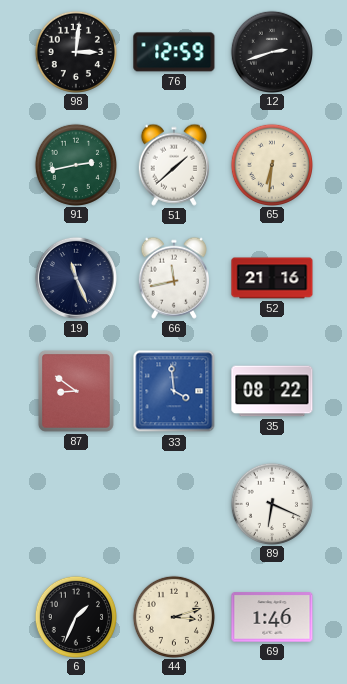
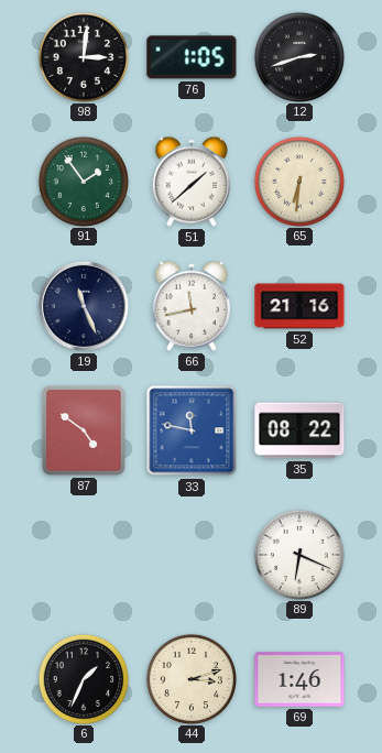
76: 12:59 -> 1:05
91: 2:43 -> 1:54
87: 8:51 -> 4:51
33: 3:59 -> 11:47
